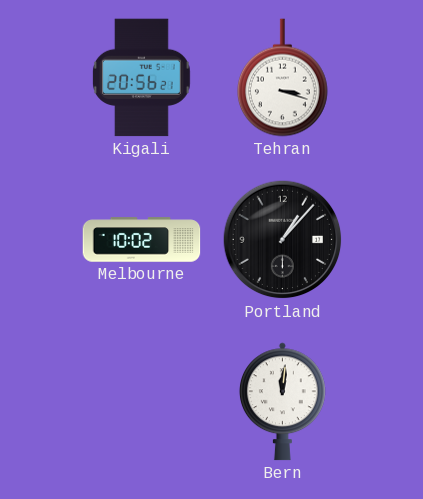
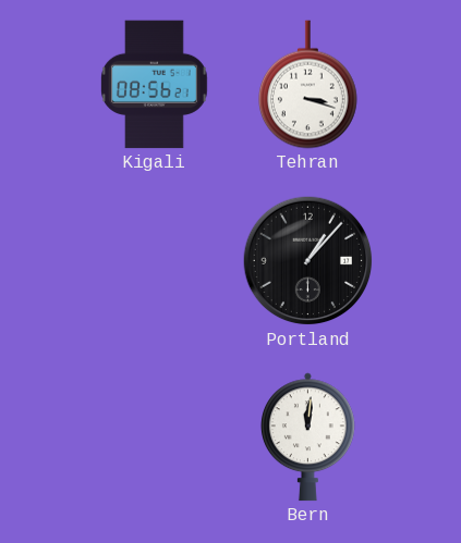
Kigali: 20:56 -> 08:56
Melbourne: 10:02 -> none
